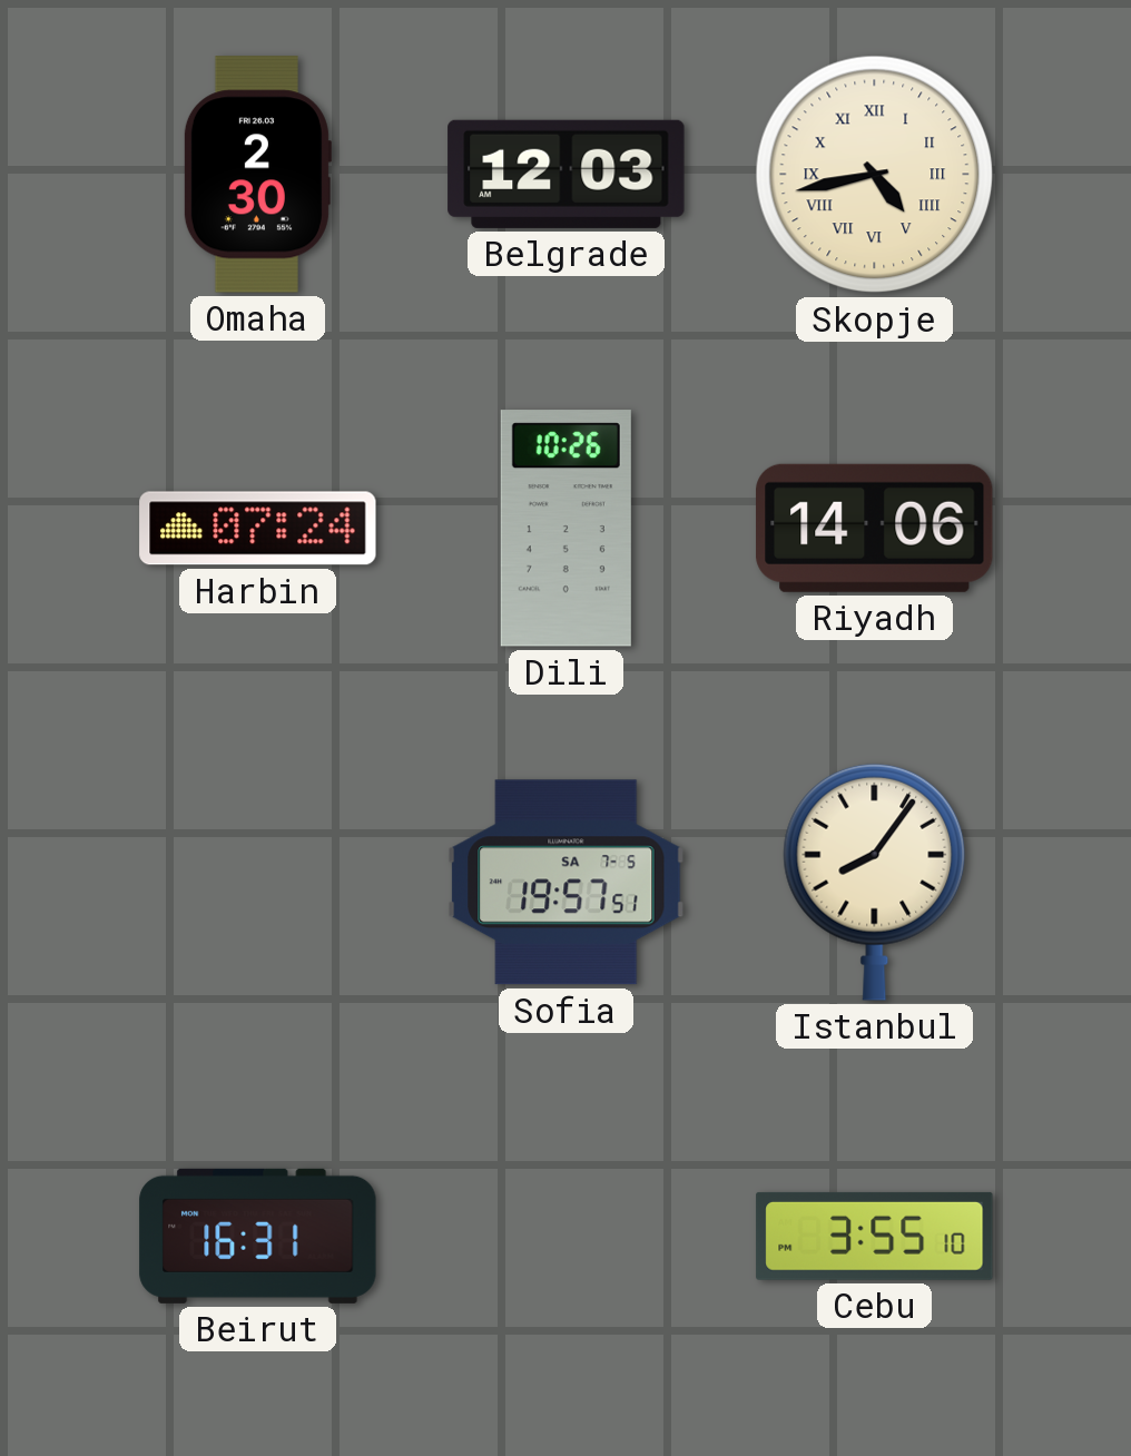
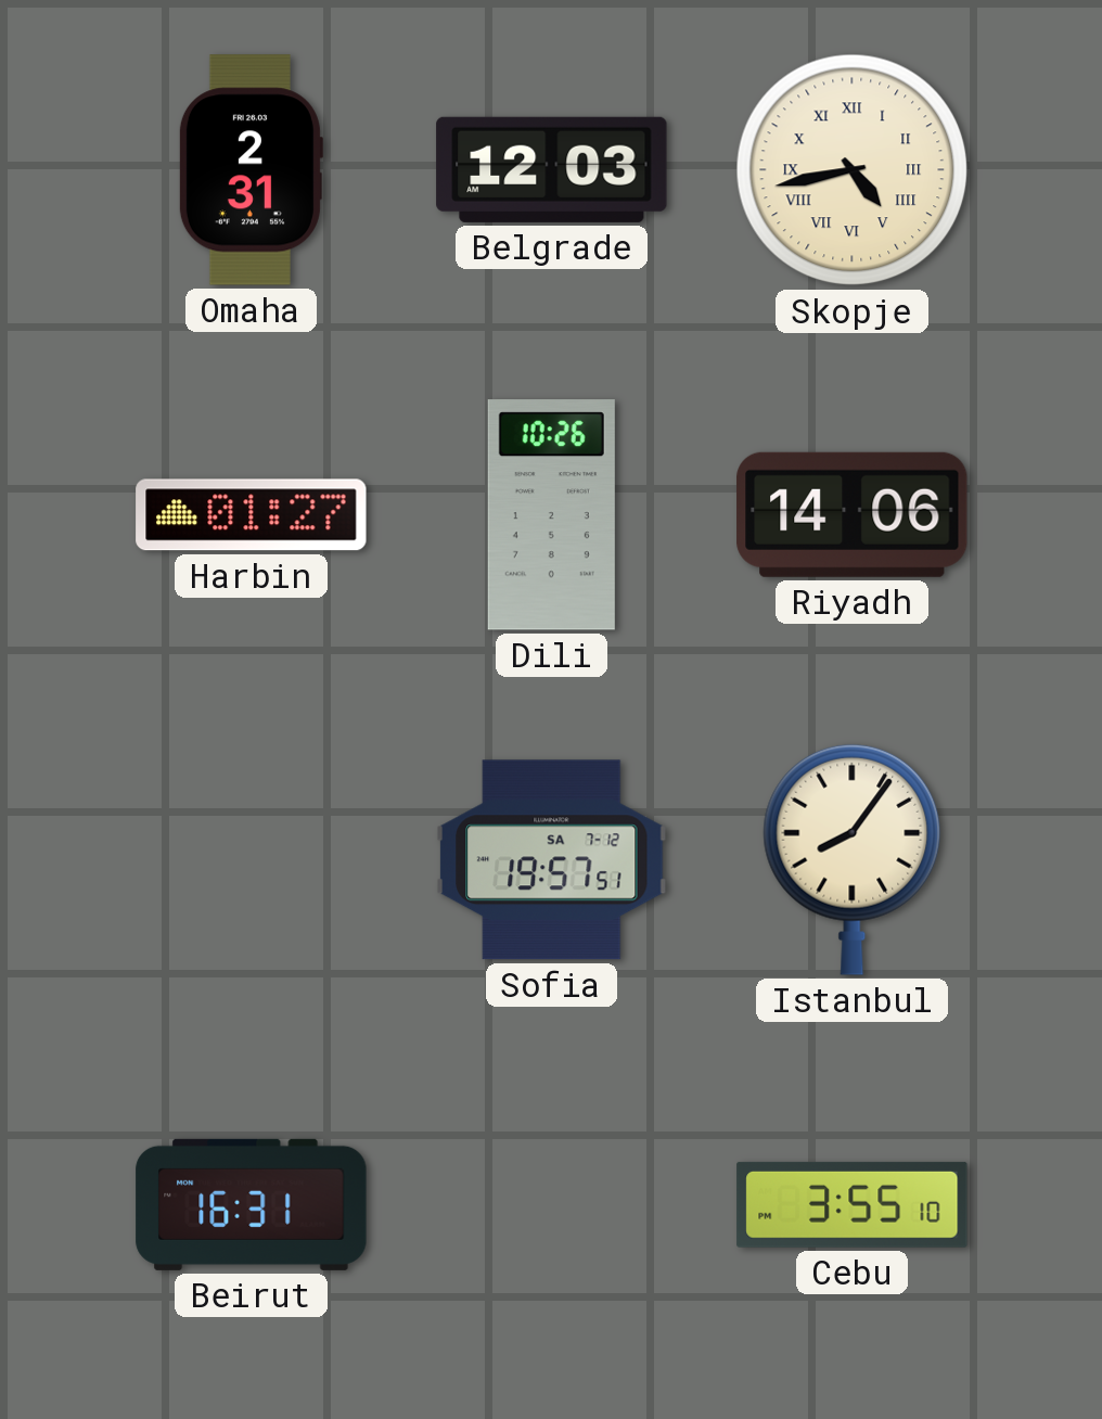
Omaha: 2:30 -> 2:31
Harbin: 07:24 -> 01:27
Sofia date: SA 7-5 -> SA 7-12
